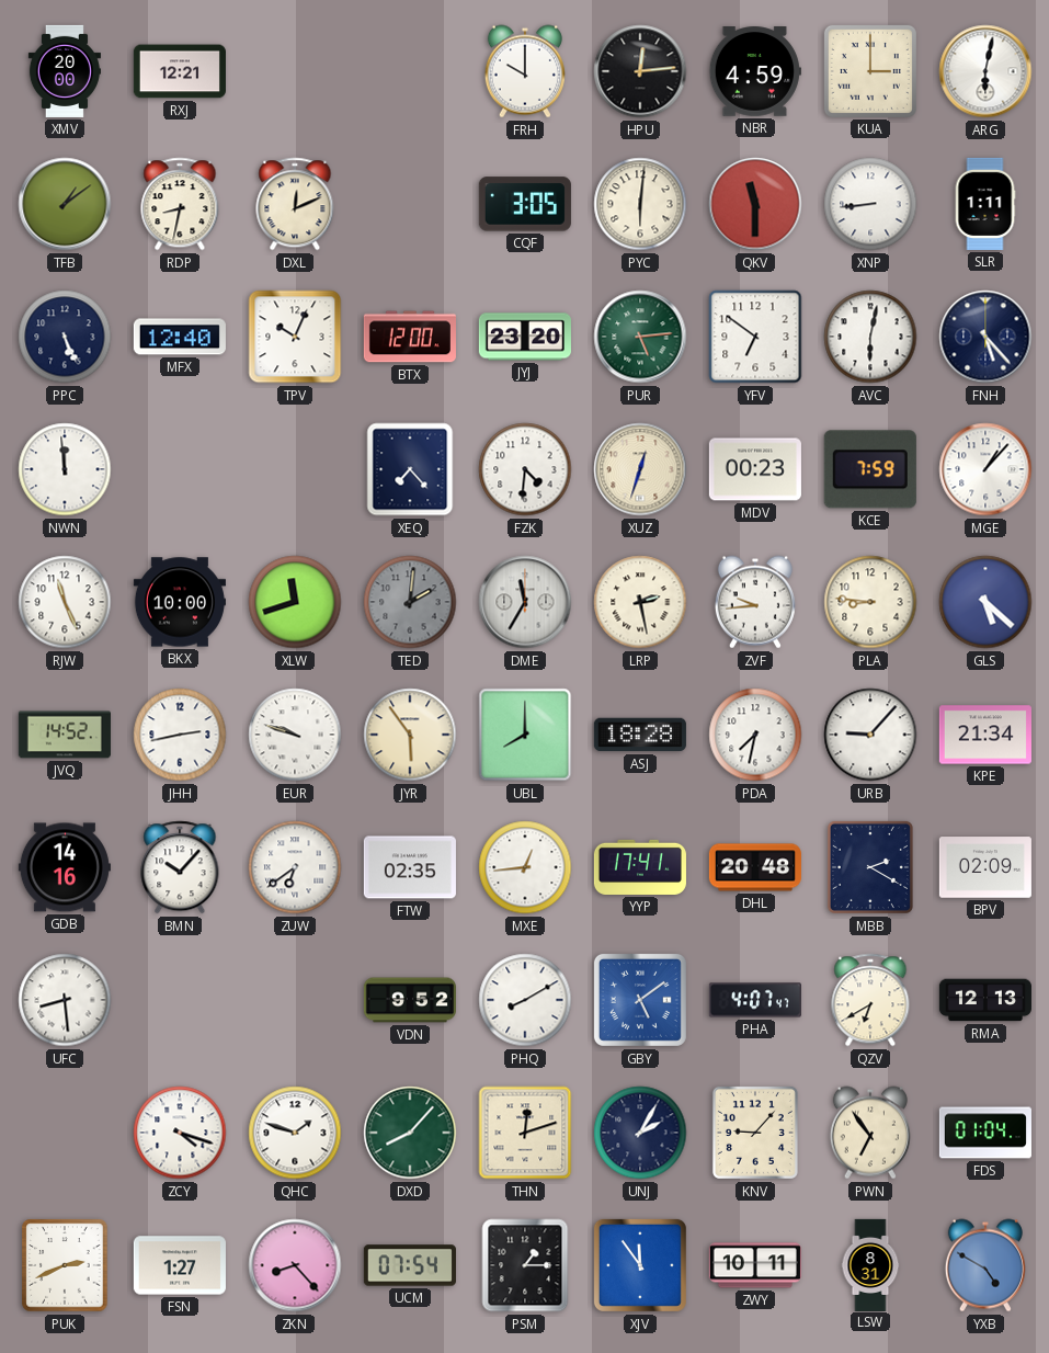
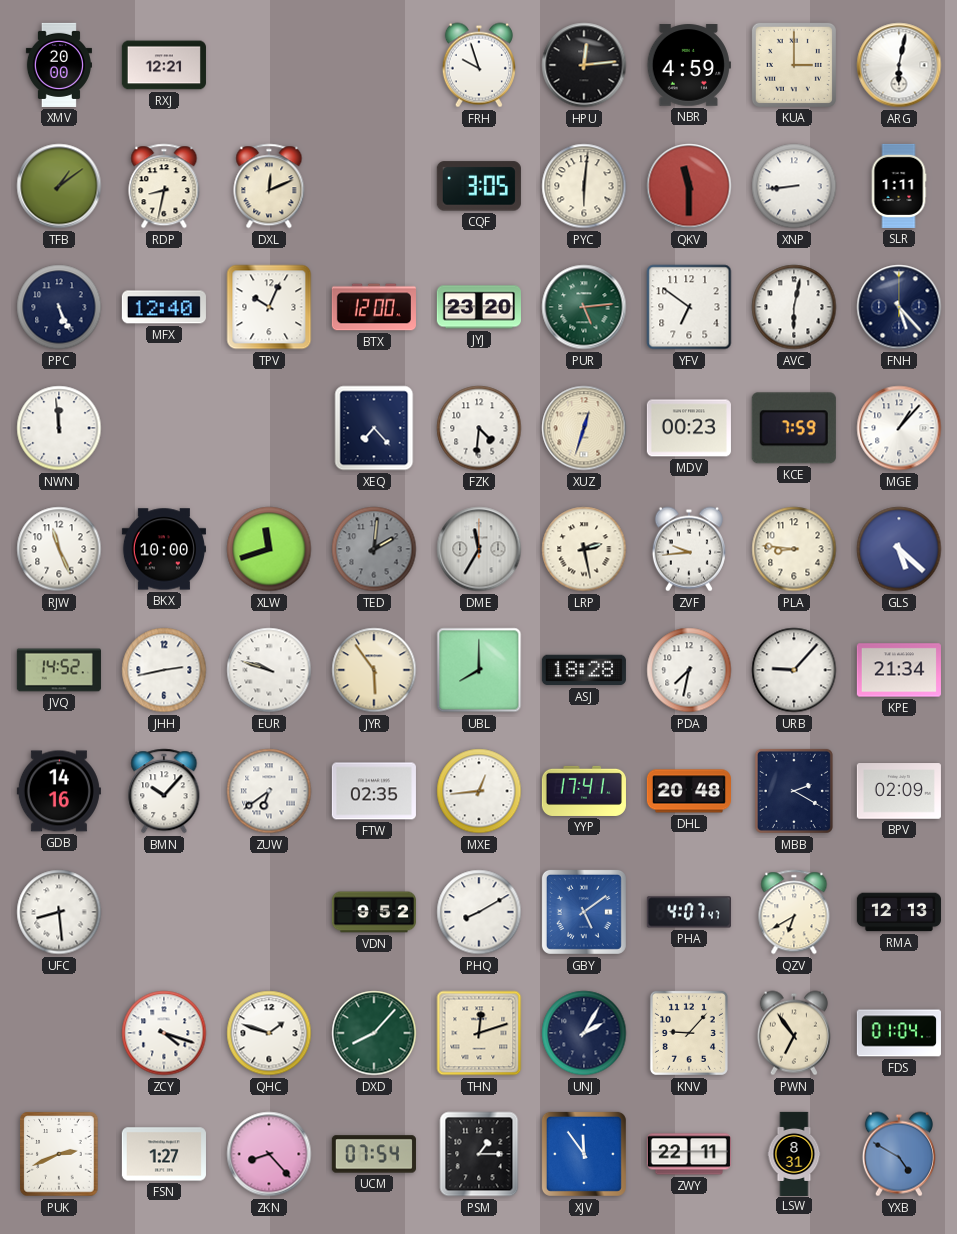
FRH: 10:00 -> 9:57
ZWY: 10:11 -> 22:11
